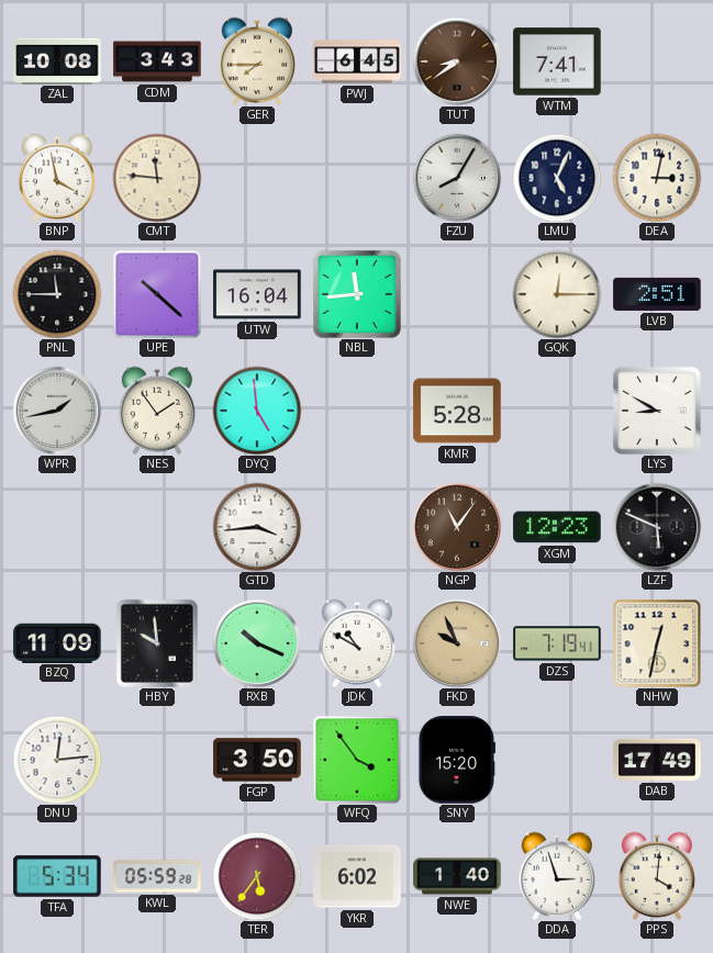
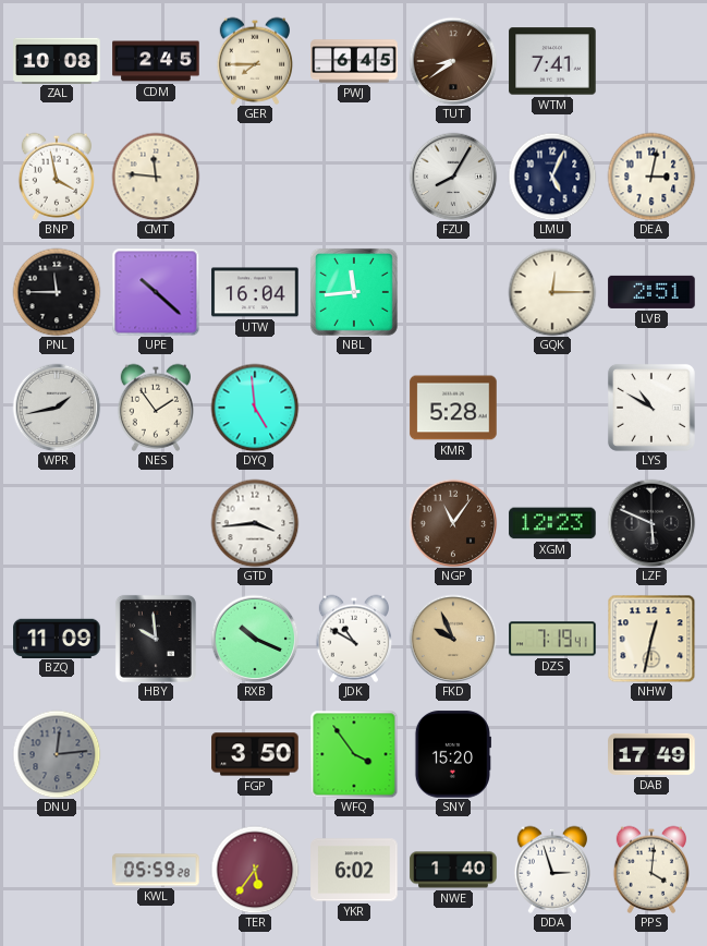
CDM: 3:43 -> 2:45
LYS: 8:50 -> 10:50
DNU dial: white -> grey
TFA: 5:34 -> none
